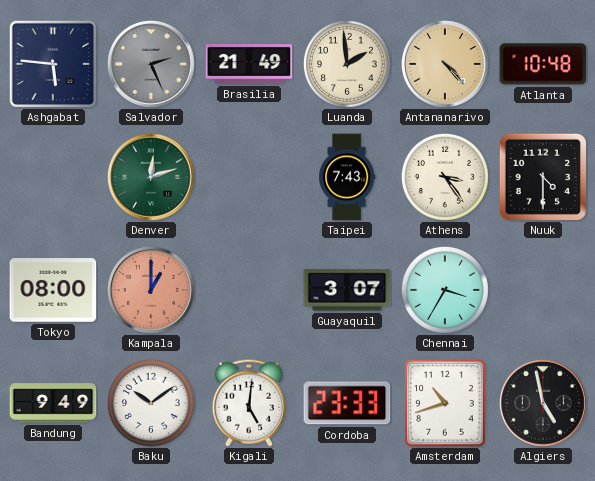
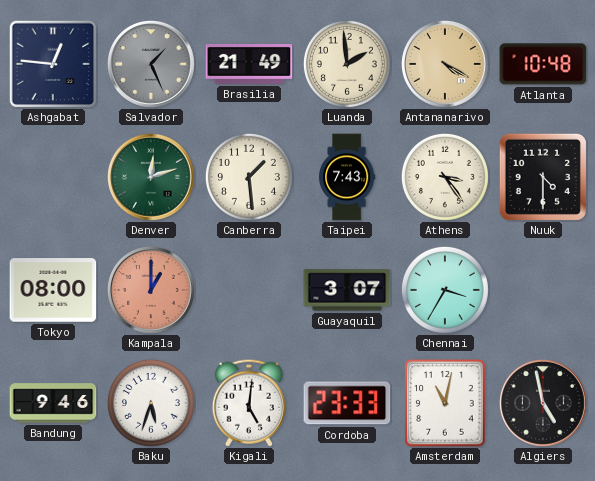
Ashgabat: 5:46 -> 12:46
Salvador: 2:26 -> 1:26
Antananarivo: 4:23 -> 4:20
Canberra: none -> 1:29
Bandung: 9:49 -> 9:46
Baku: 10:09 -> 5:33
Amsterdam: 10:42 -> 11:02
